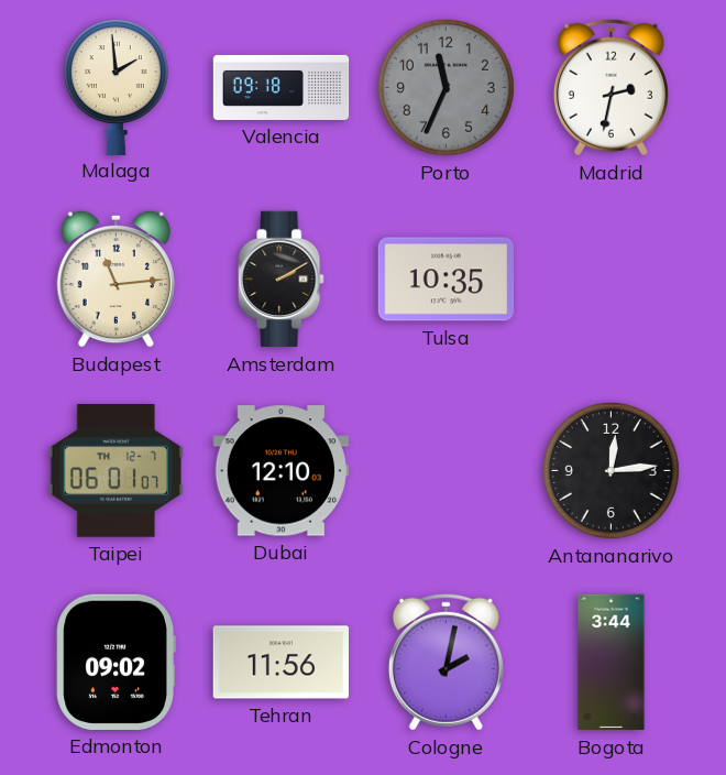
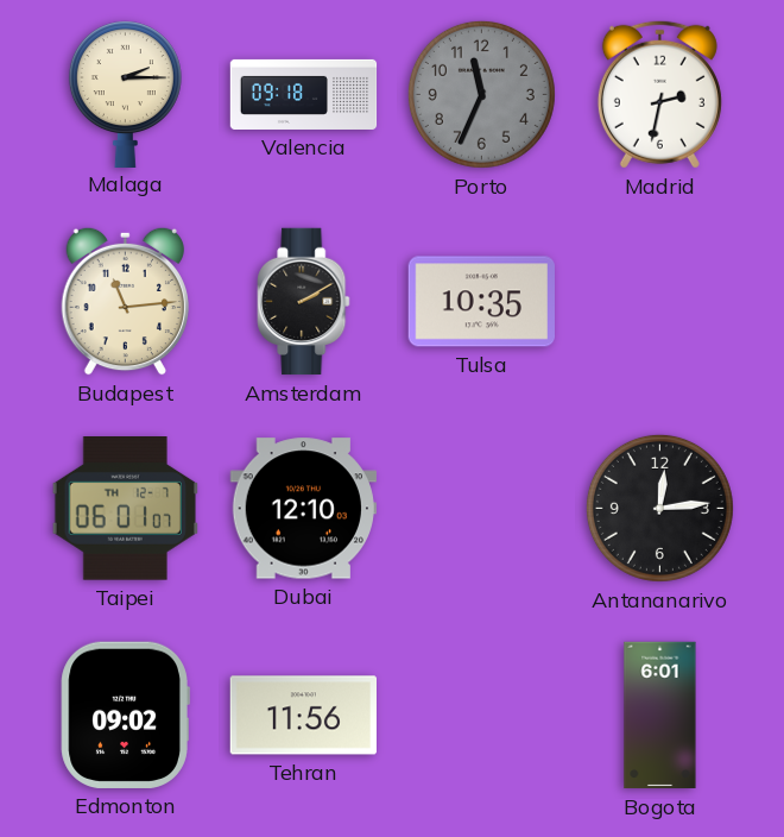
Malaga: 1:59 -> 2:15
Cologne: 2:02 -> none
Bogota: 3:44 -> 6:01
